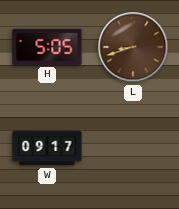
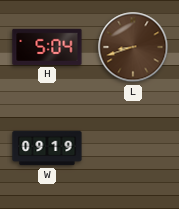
H: 5:05 -> 5:04
W: 09:17 -> 09:19
